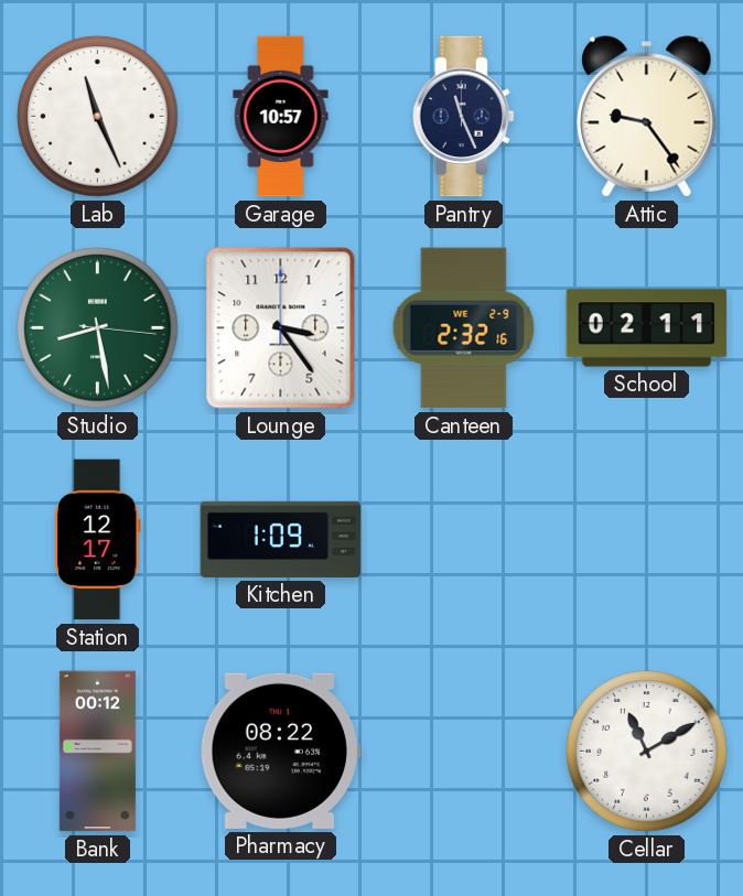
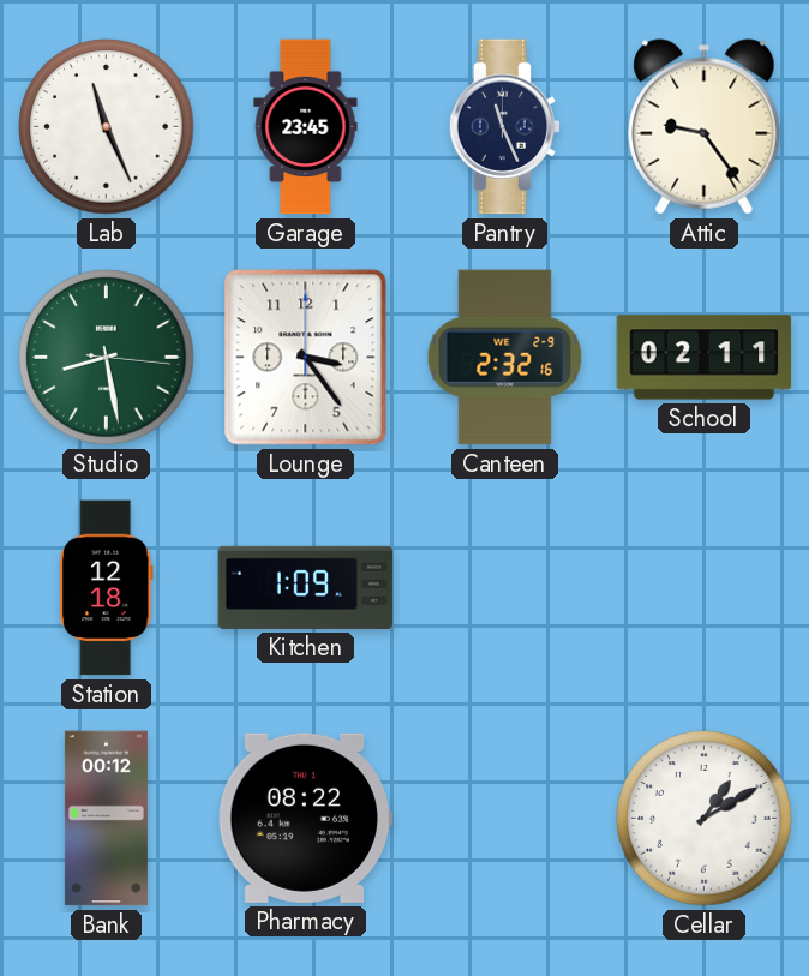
Garage: 10:57 -> 23:45
Station: 12:17 -> 12:18
Cellar: 11:10 -> 1:10
